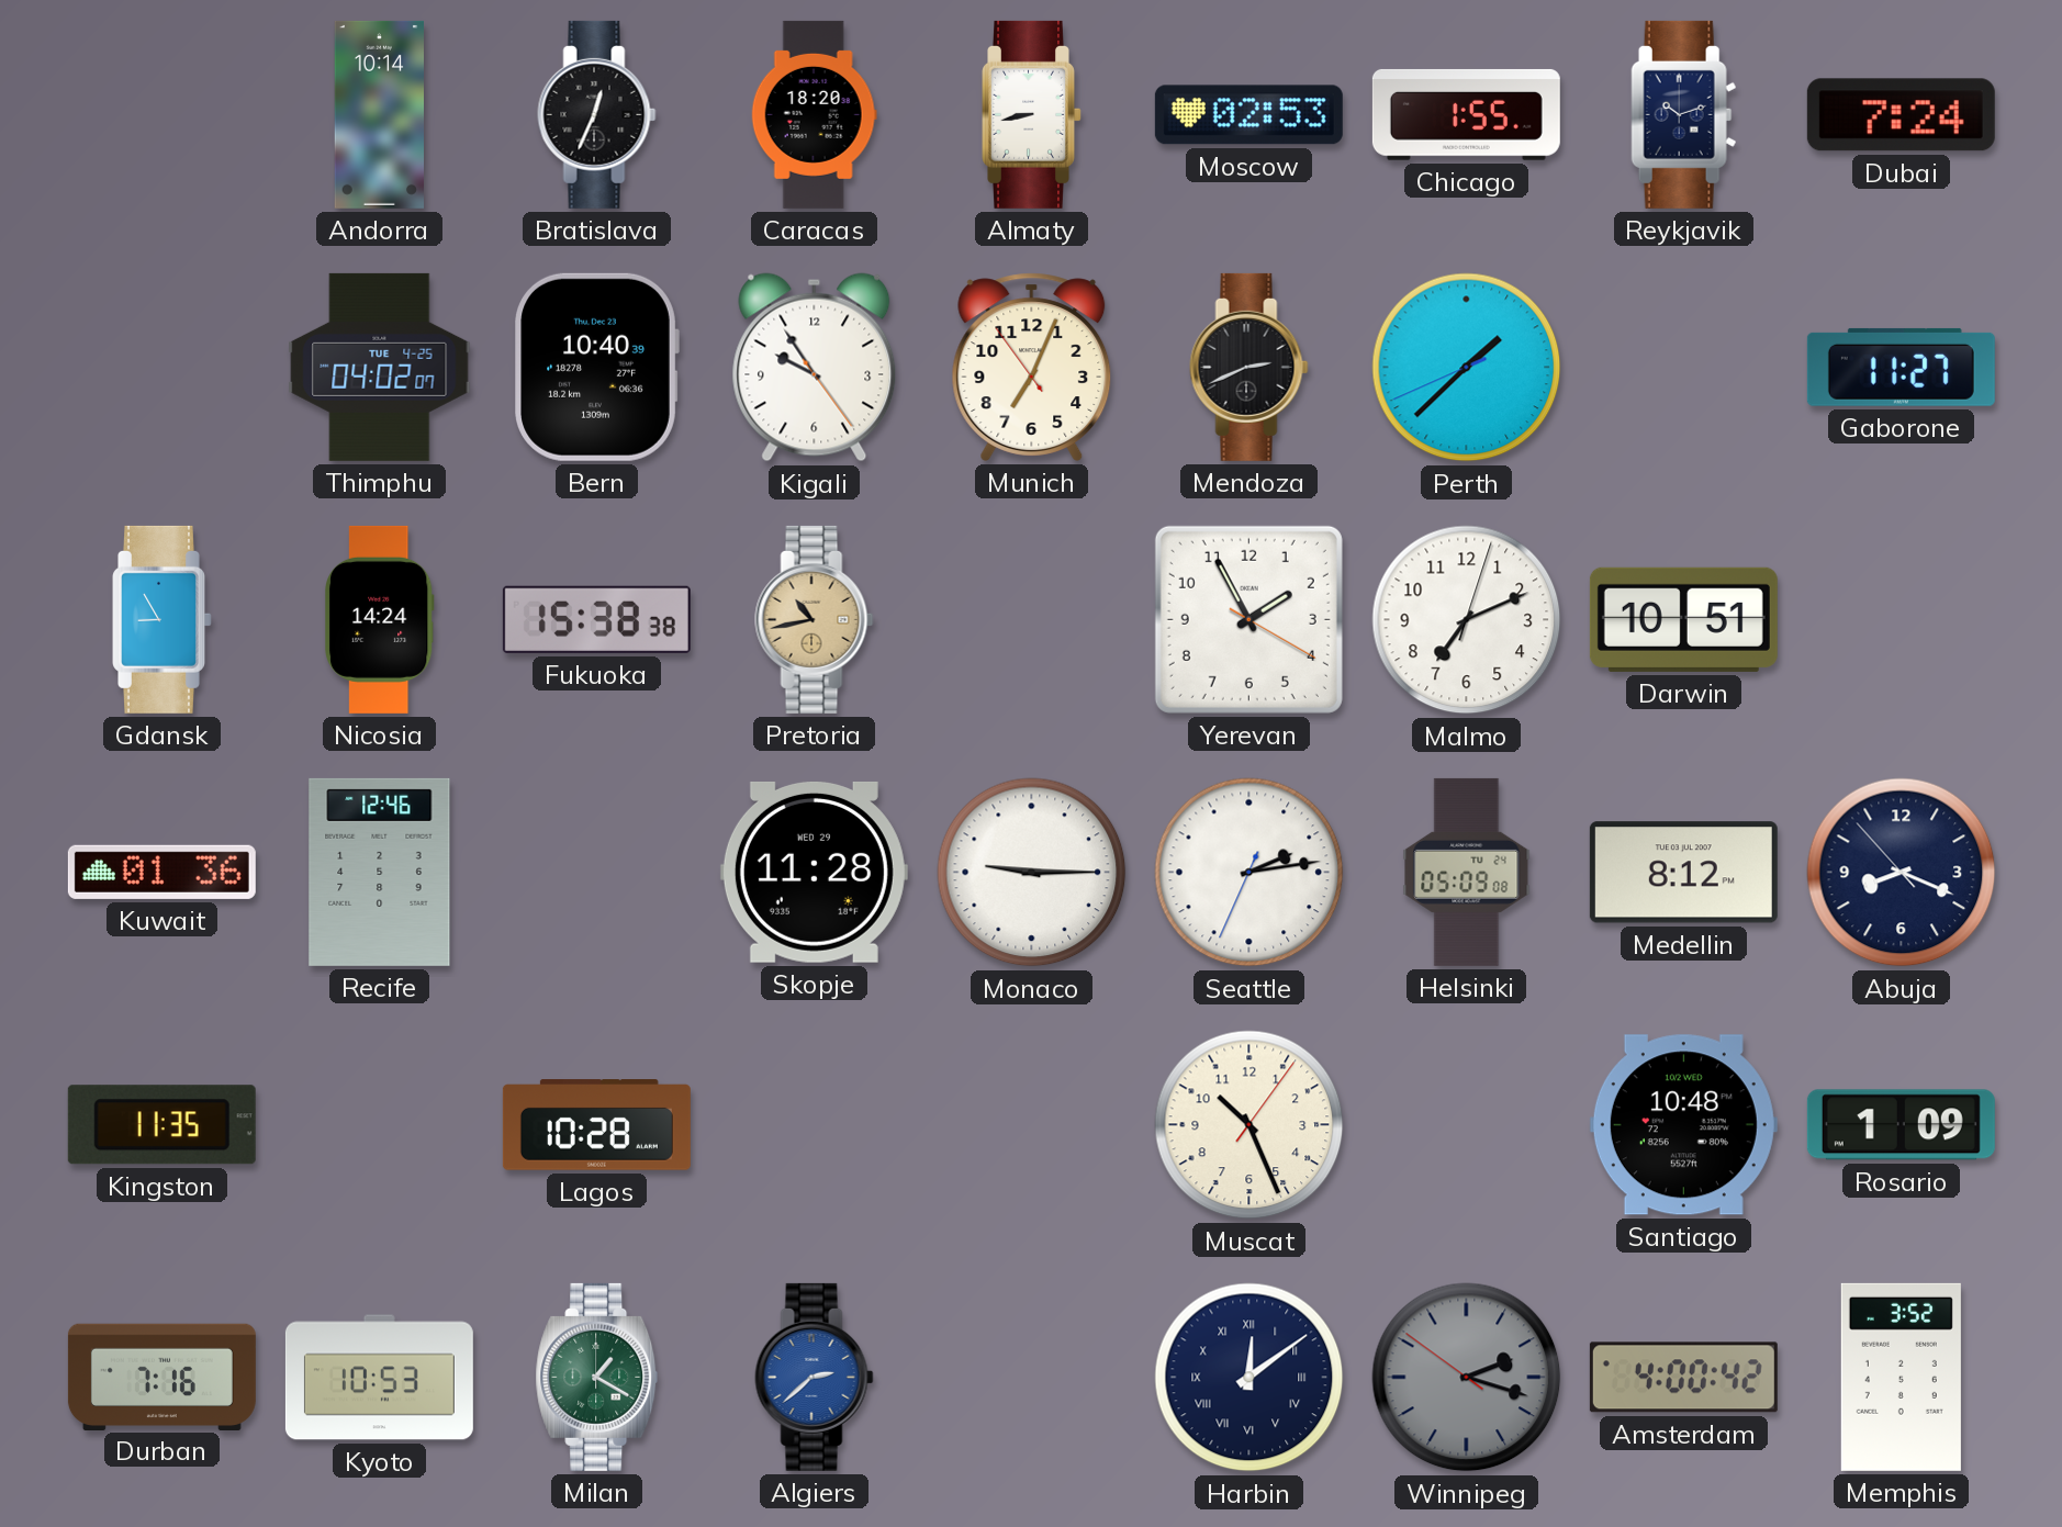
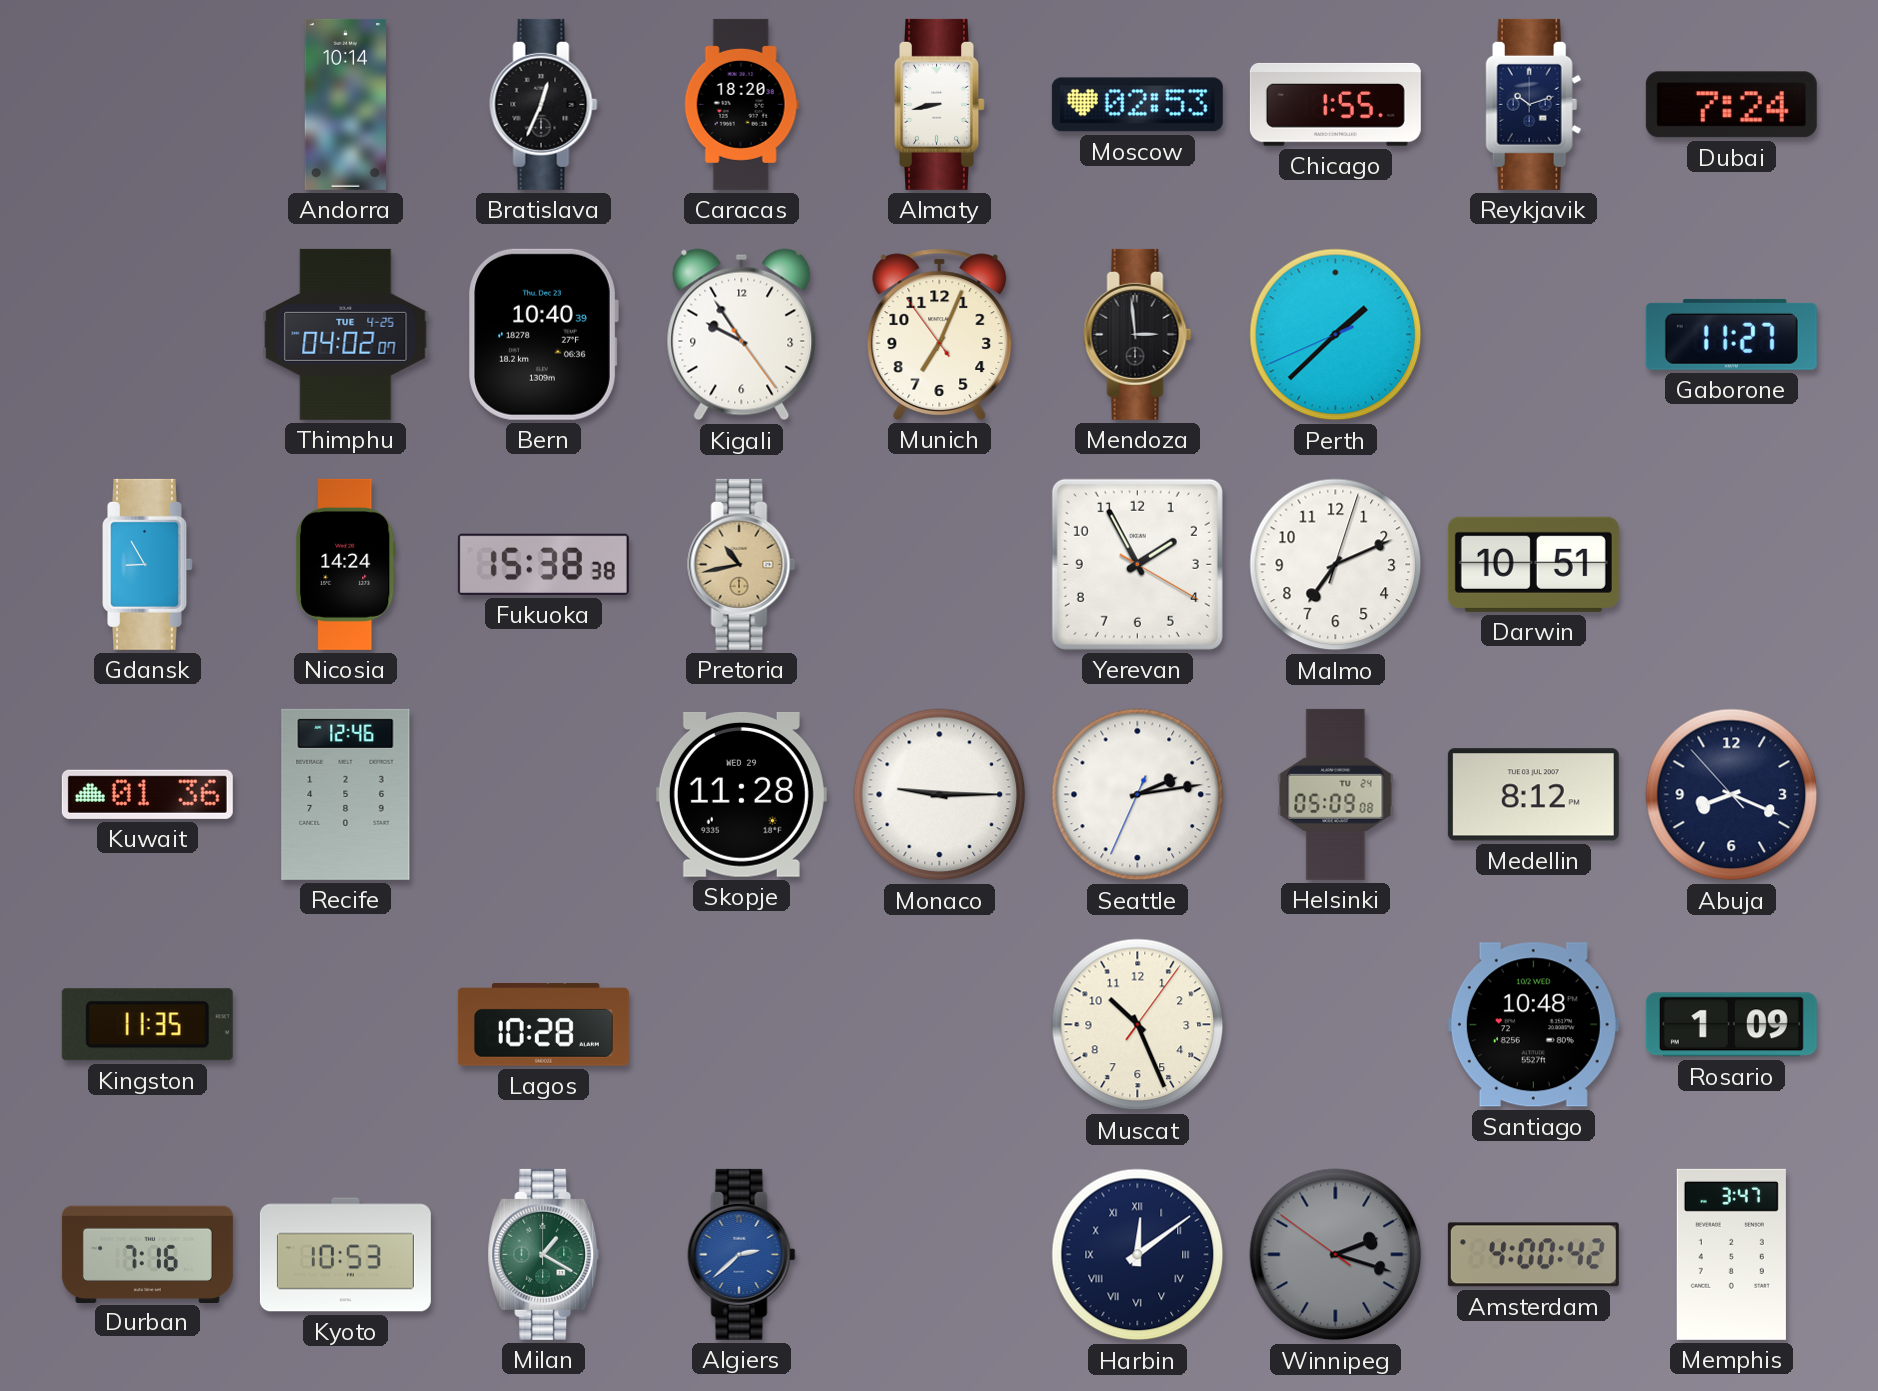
Mendoza: 2:41 -> 2:59
Memphis: 3:52 -> 3:47
